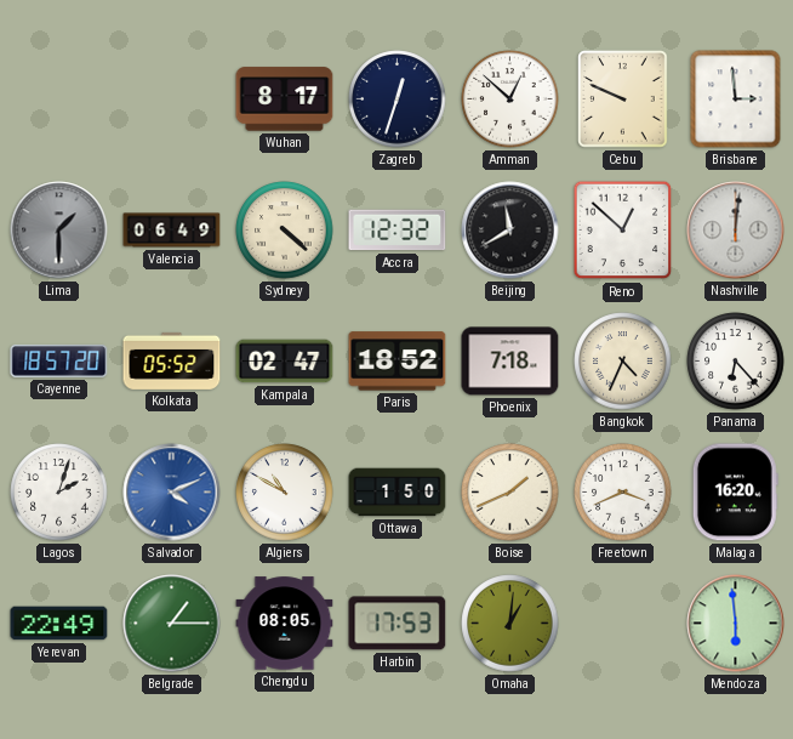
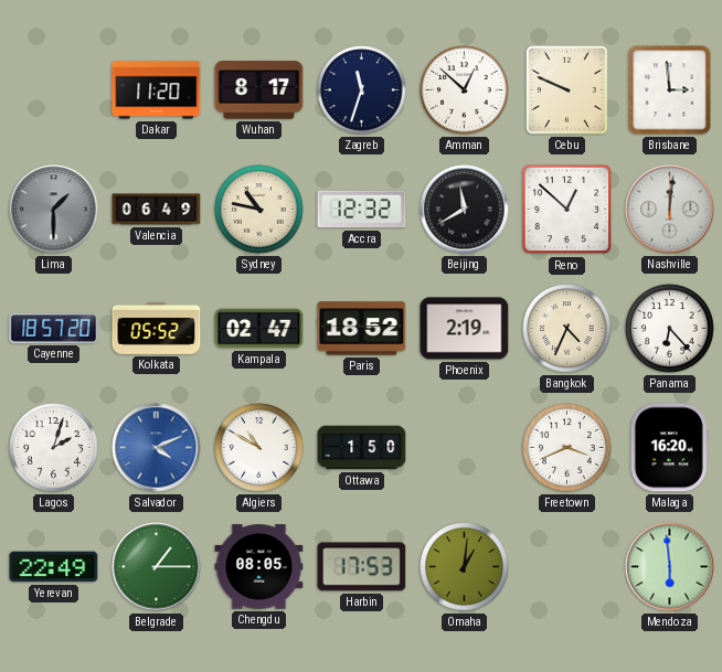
Dakar: none -> 11:20
Zagreb: 12:33 -> 11:33
Sydney: 4:22 -> 10:47
Phoenix: 7:18 -> 2:19
Boise: 1:41 -> none
